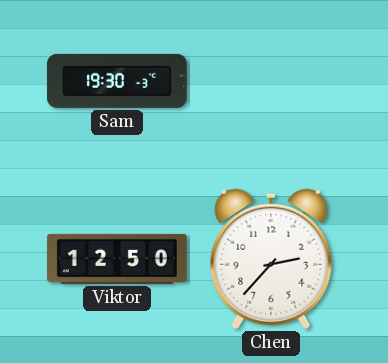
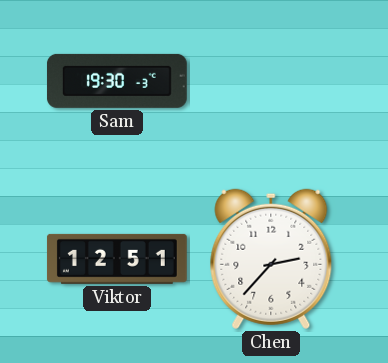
Viktor: 12:50 -> 12:51
